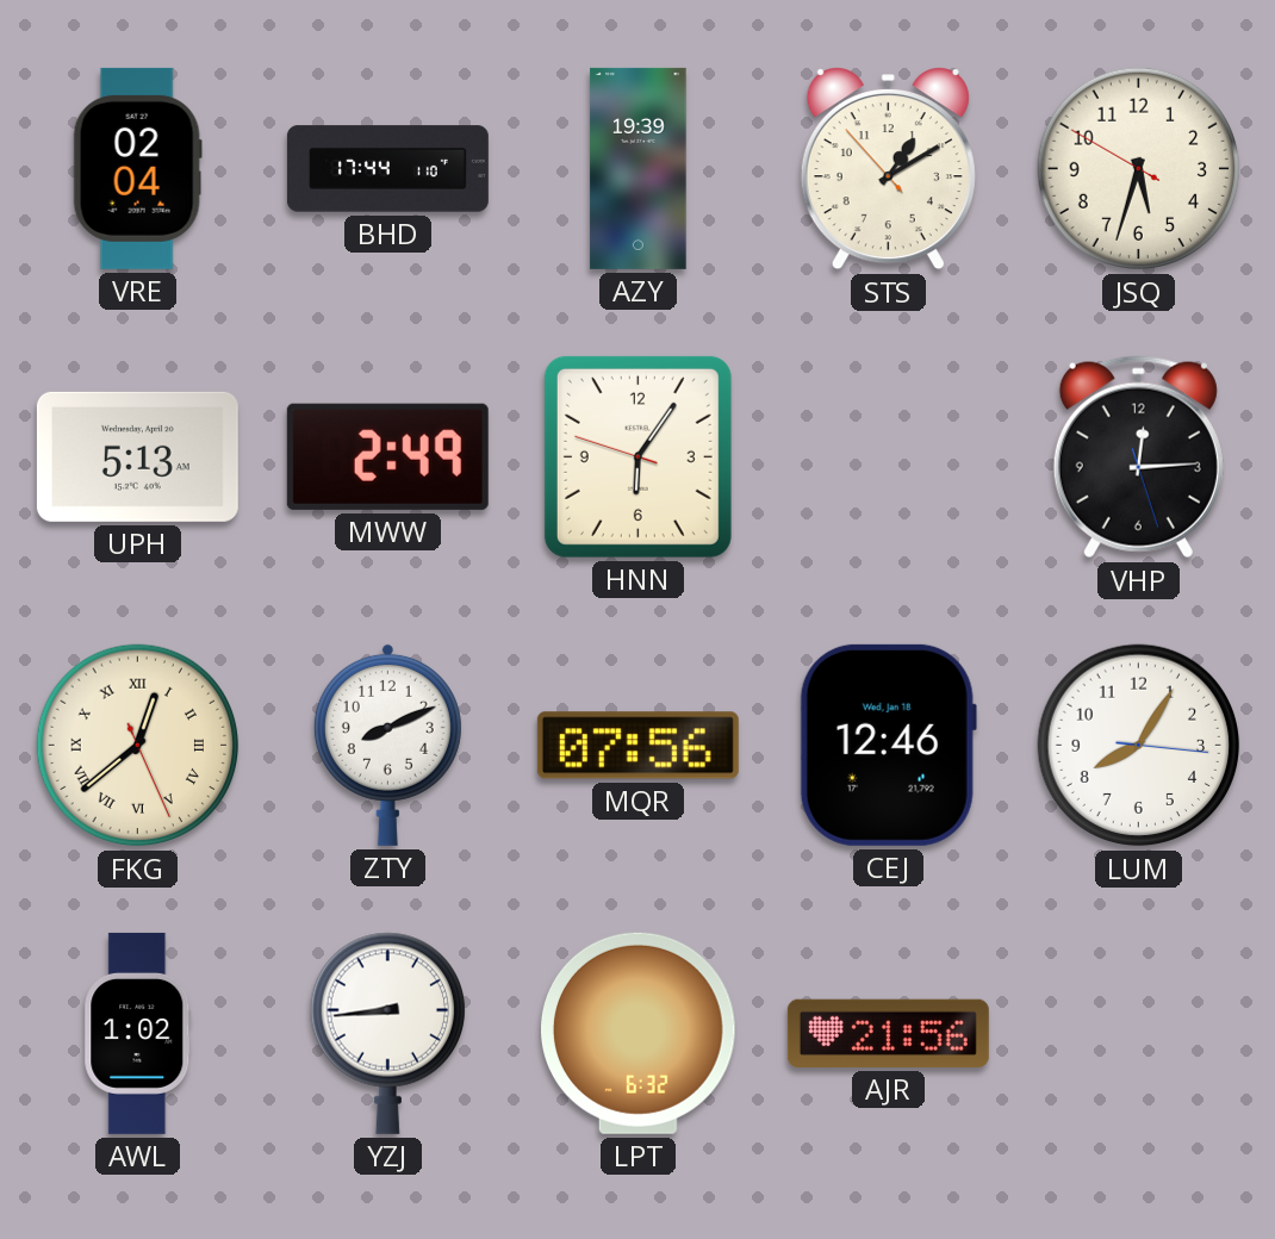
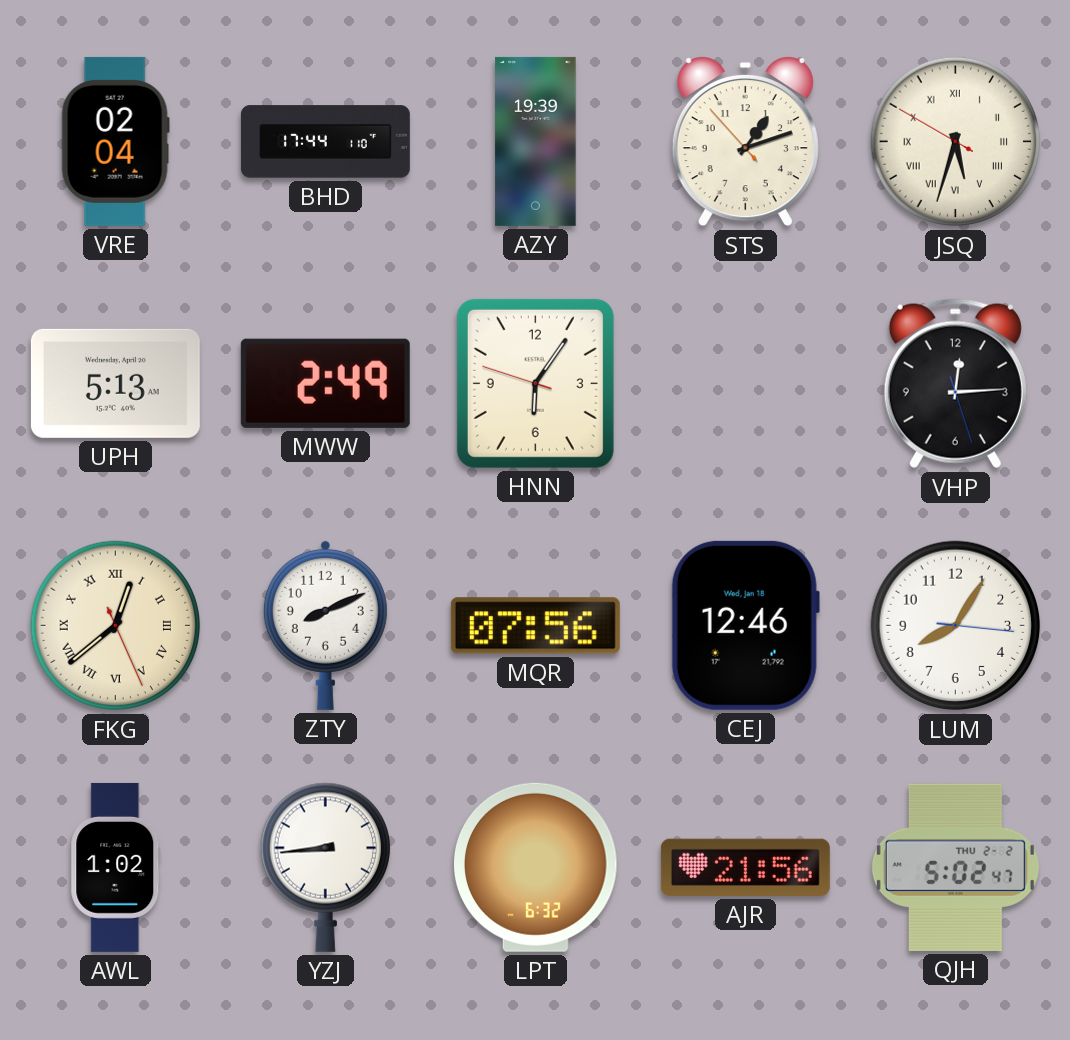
STS: 1:09 -> 1:11
JSQ numerals: Arabic -> Roman
QJH: none -> 5:02
